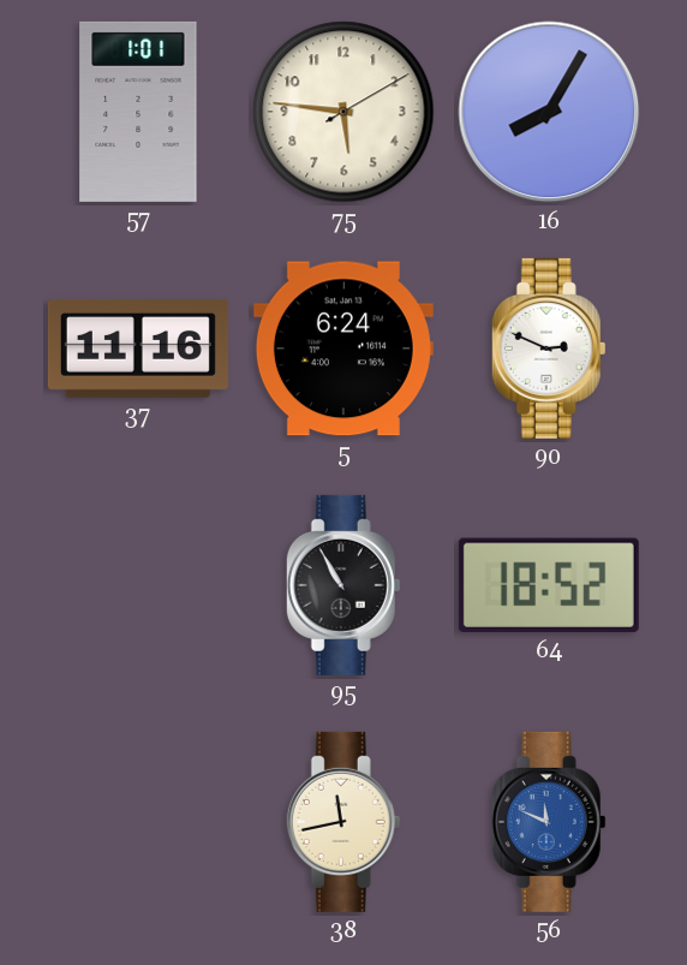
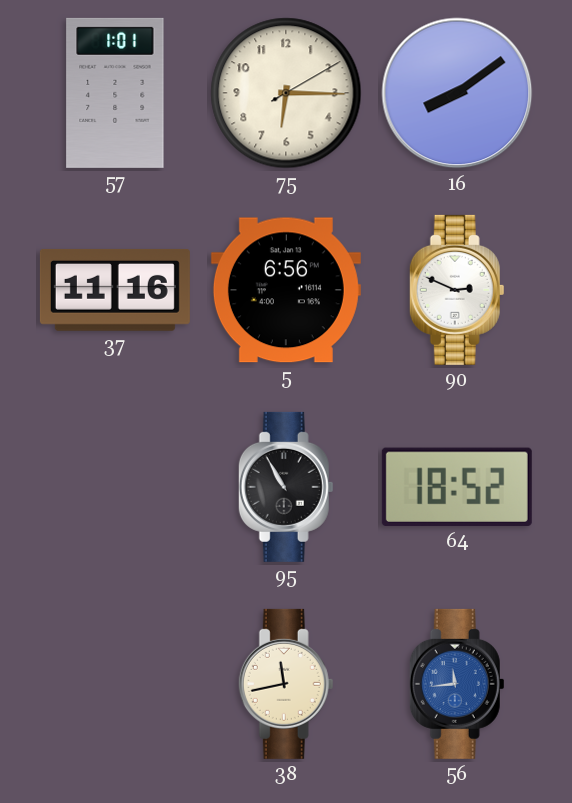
75: 5:46 -> 6:15
16: 8:05 -> 8:09
5: 6:24 -> 6:56
56: 11:49 -> 11:44
